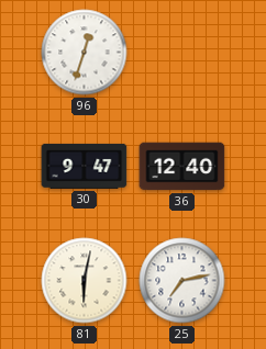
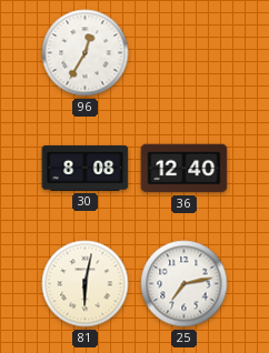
96: 12:33 -> 12:35
30: 9:47 -> 8:08
